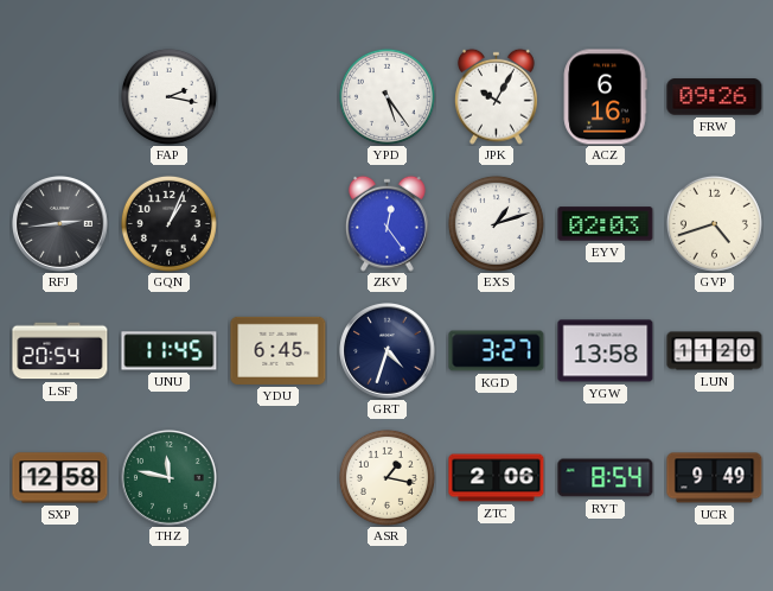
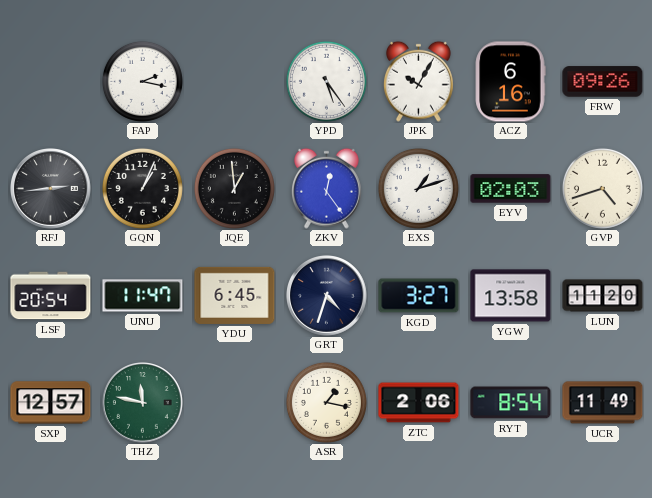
JQE: none -> 12:59
UNU: 11:45 -> 11:47
SXP: 12:58 -> 12:57
UCR: 9:49 -> 11:49
